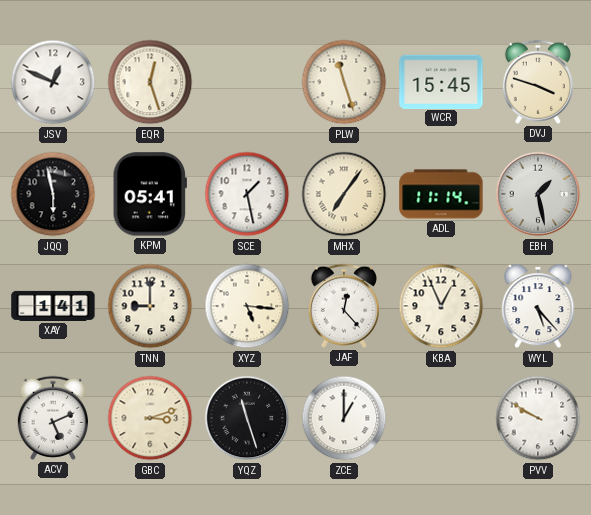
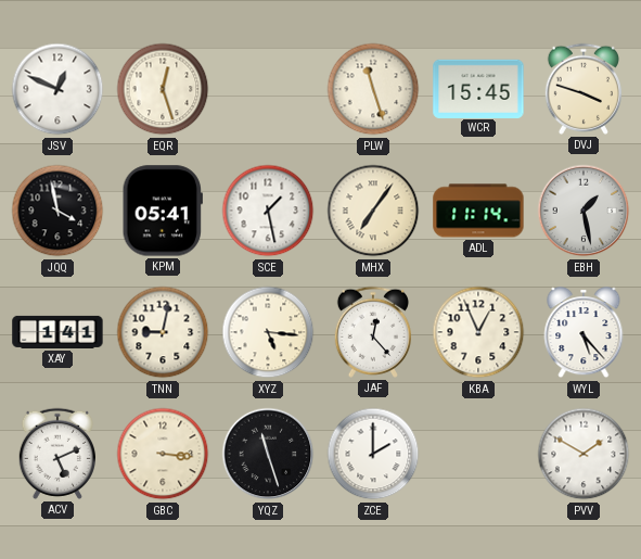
JQQ: 5:58 -> 3:58
TNN: 9:00 -> 9:02
GBC: 3:12 -> 3:16
ZCE: 1:00 -> 2:00
PVV: 9:50 -> 1:50
